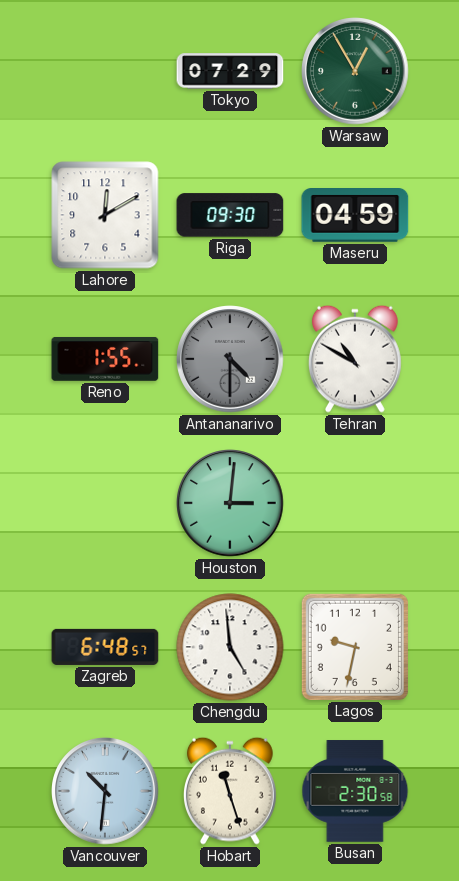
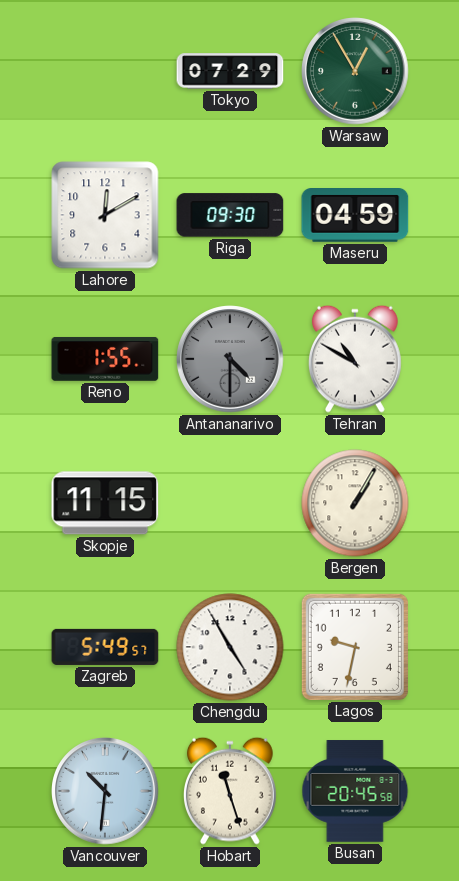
Skopje: none -> 11:15
Houston: 3:01 -> none
Bergen: none -> 1:05
Zagreb: 6:48 -> 5:49
Chengdu: 4:59 -> 4:55
Busan: 2:30 -> 20:45
